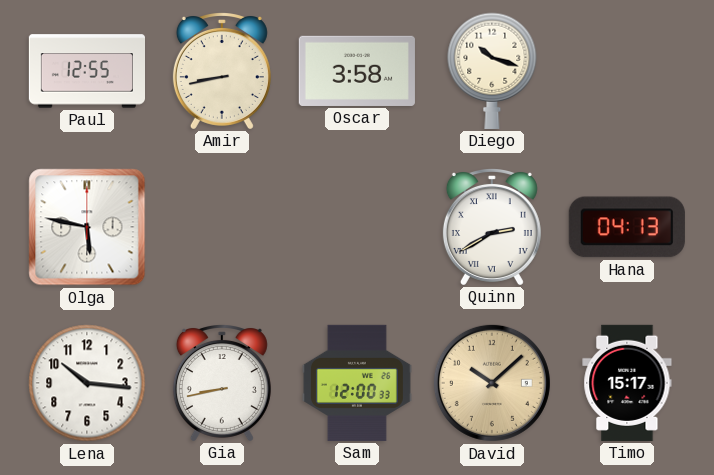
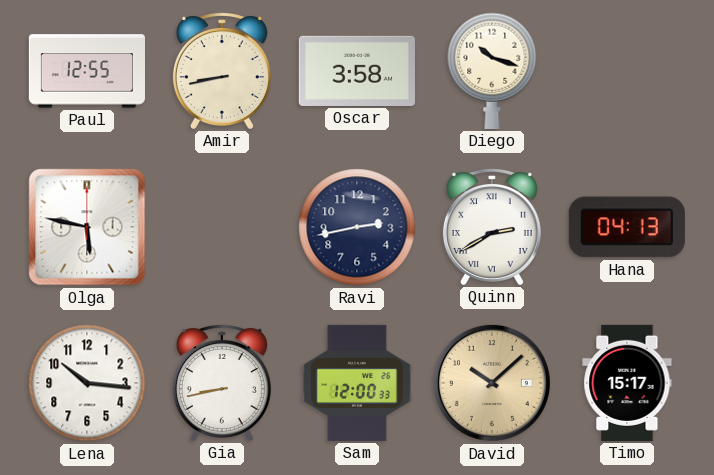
Ravi: none -> 2:43
